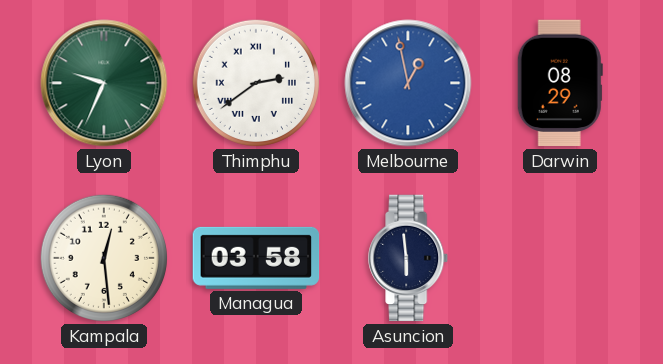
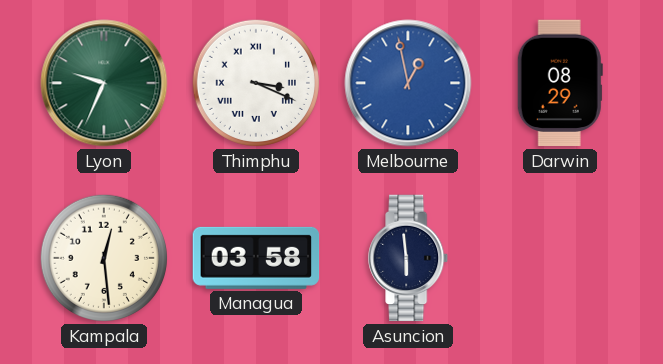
Thimphu: 2:39 -> 3:19
